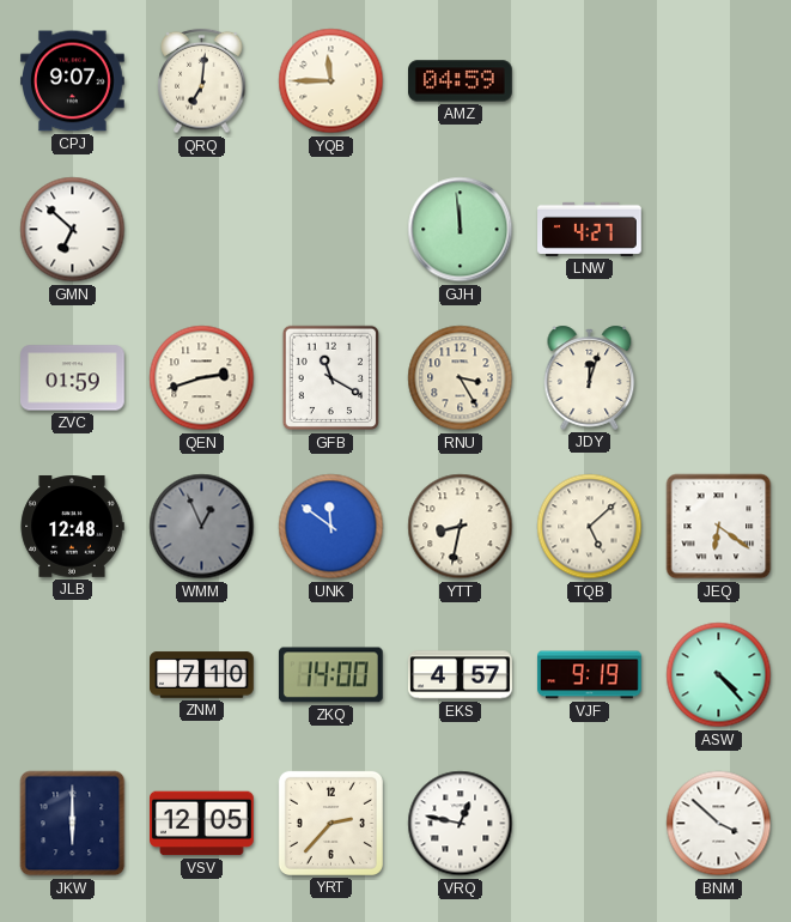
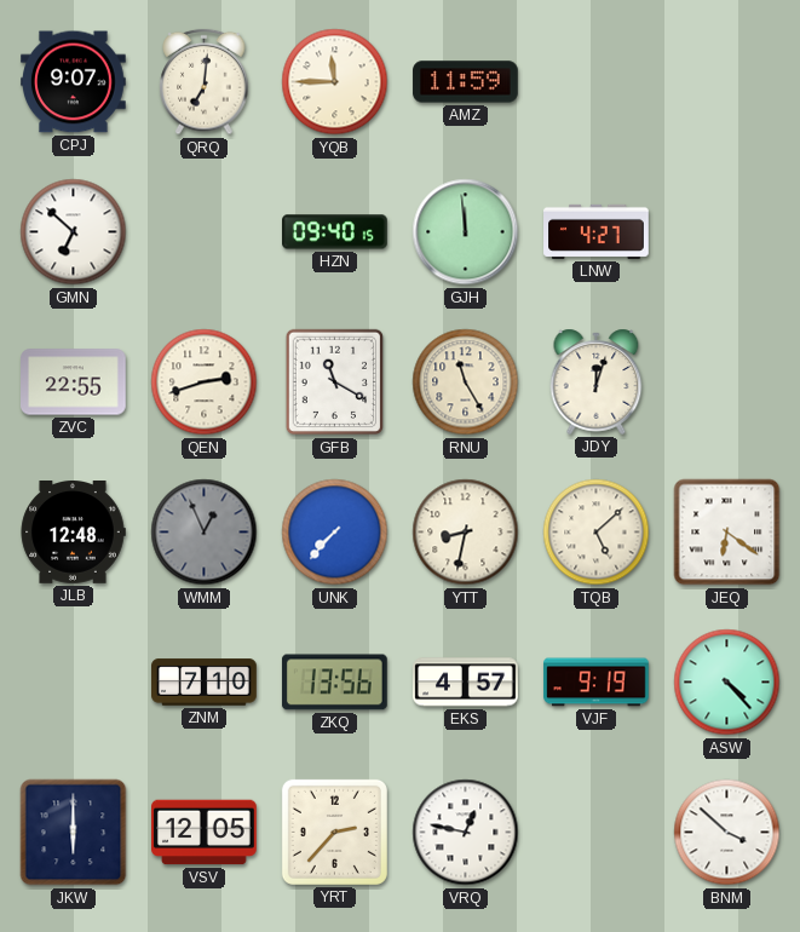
AMZ: 04:59 -> 11:59
HZN: none -> 09:40
ZVC: 01:59 -> 22:55
RNU: 3:25 -> 11:25
UNK: 11:51 -> 7:37
ZKQ: 14:00 -> 13:56
